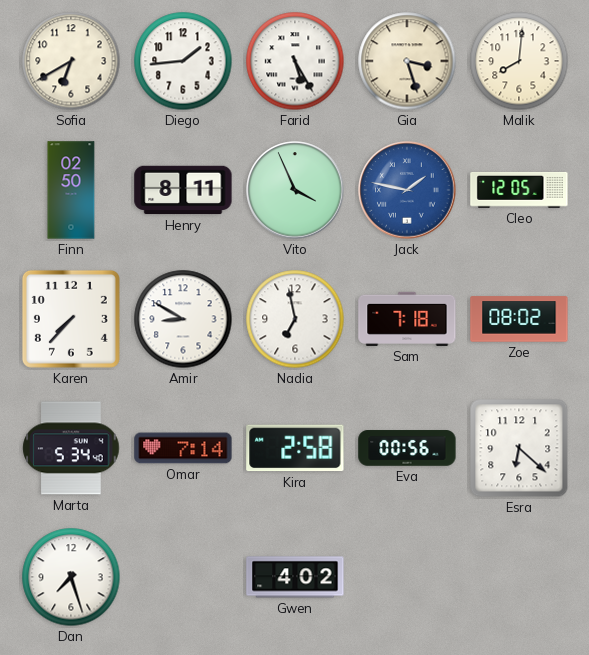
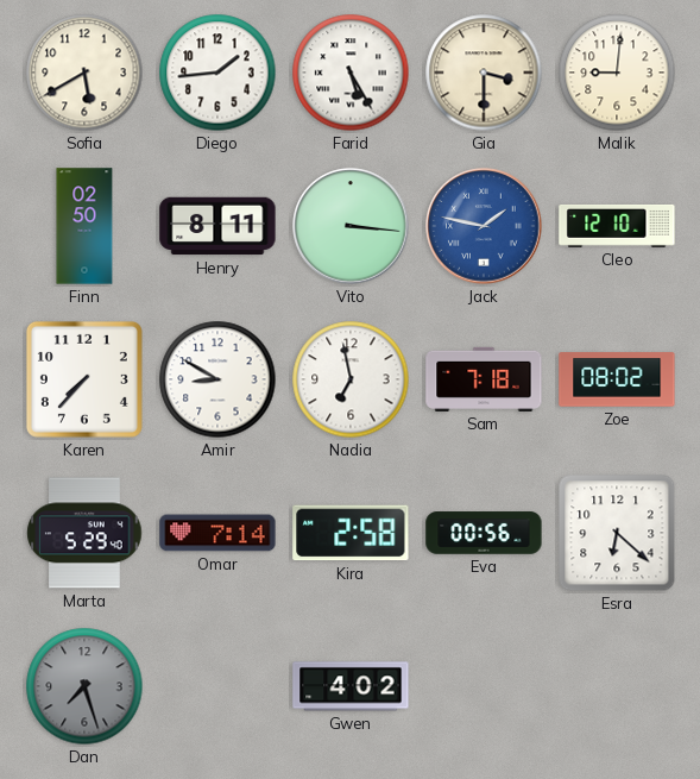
Sofia: 6:40 -> 5:40
Gia: 3:27 -> 3:30
Malik: 8:01 -> 9:01
Vito: 3:56 -> 3:16
Cleo: 12:05 -> 12:10
Marta: 5:34 -> 5:29
Dan dial: white -> grey
